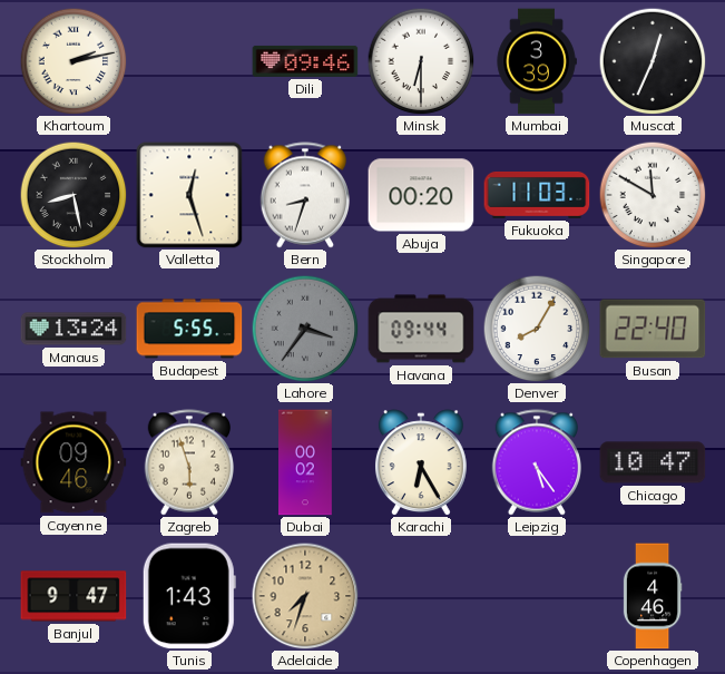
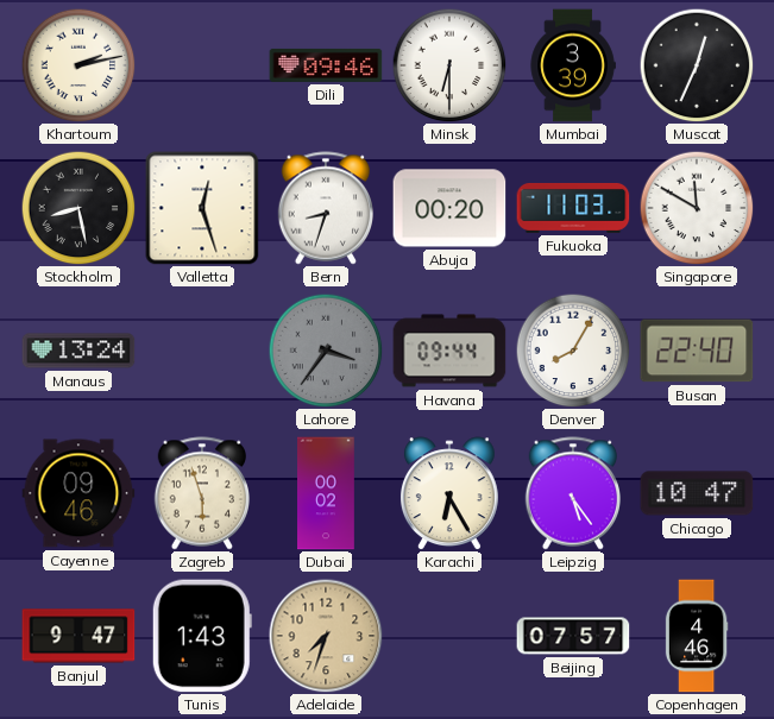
Budapest: 5:55 -> none
Beijing: none -> 07:57
